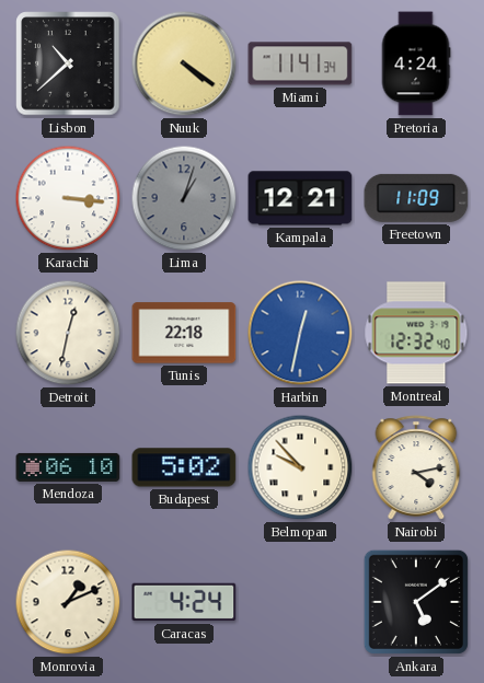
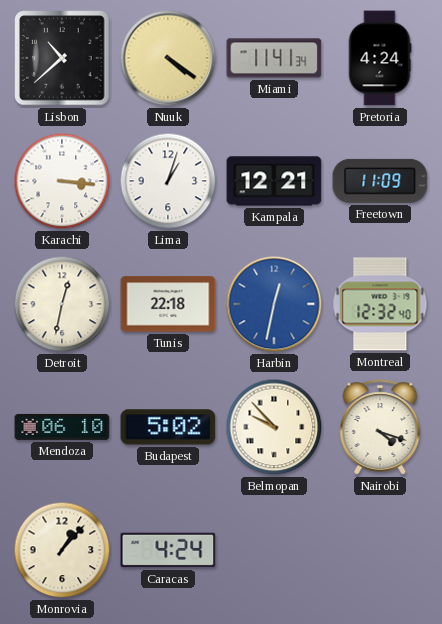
Lima dial: grey -> white
Nairobi: 4:13 -> 4:18
Monrovia: 1:11 -> 1:07
Ankara: 5:09 -> none
